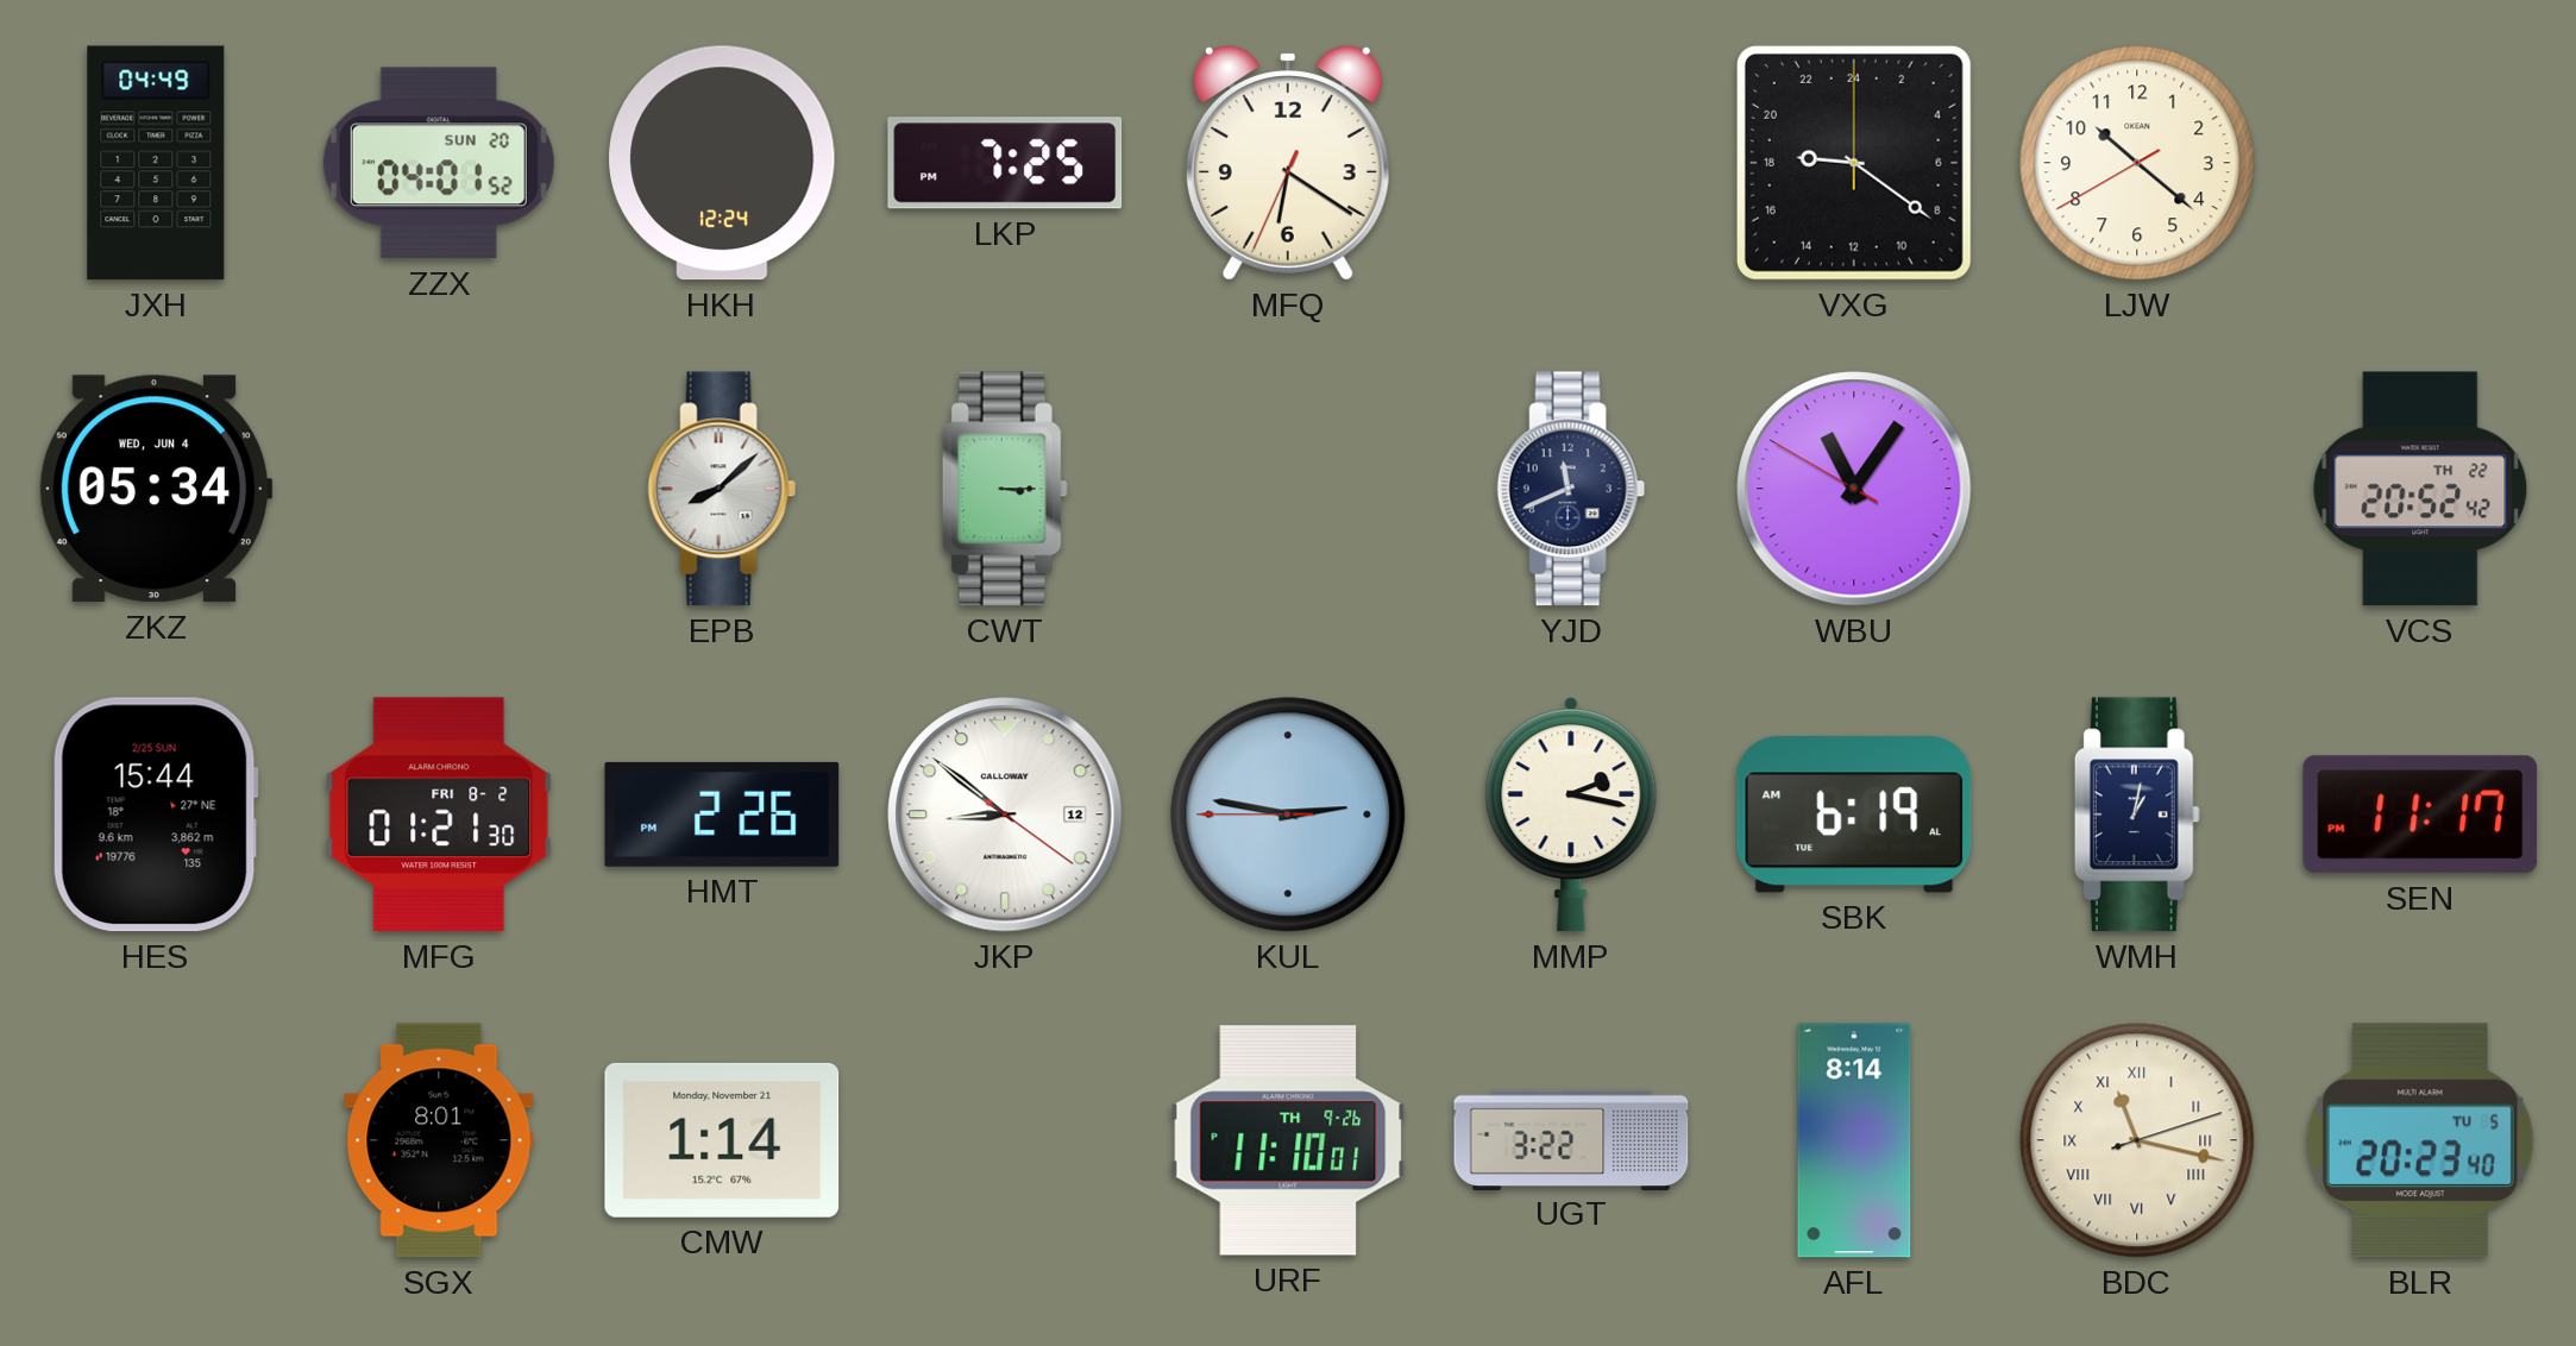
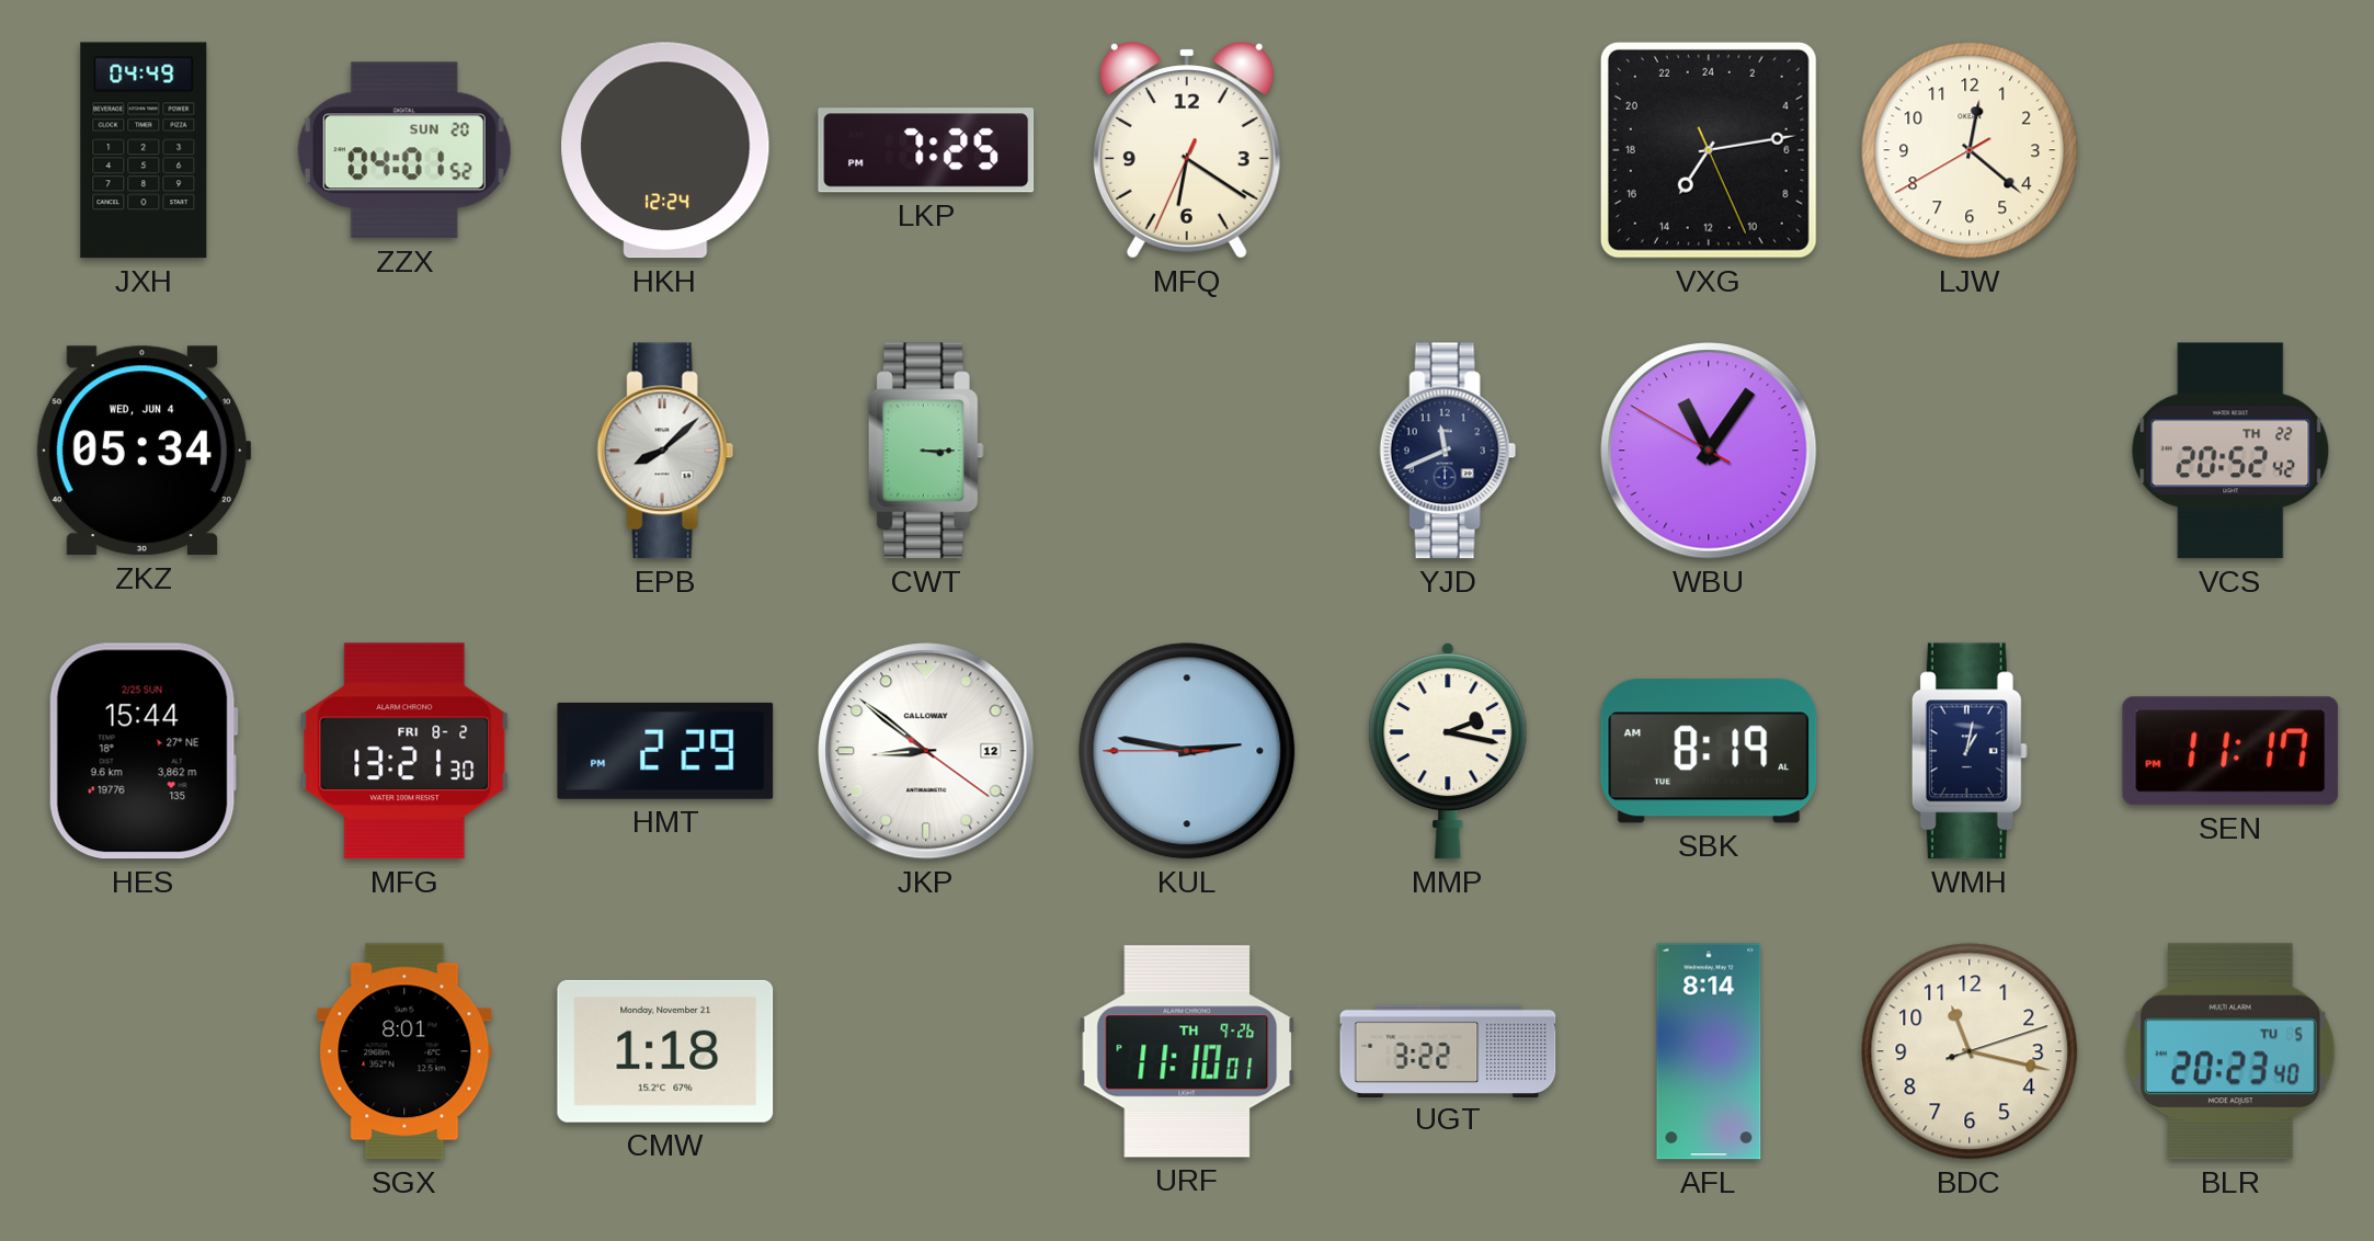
VXG: 18:21 -> 14:13
LJW: 10:21 -> 12:21
MFG: 01:21 -> 13:21
HMT: 2:26 -> 2:29
SBK: 6:19 -> 8:19
CMW: 1:14 -> 1:18
BDC numerals: Roman -> Arabic
